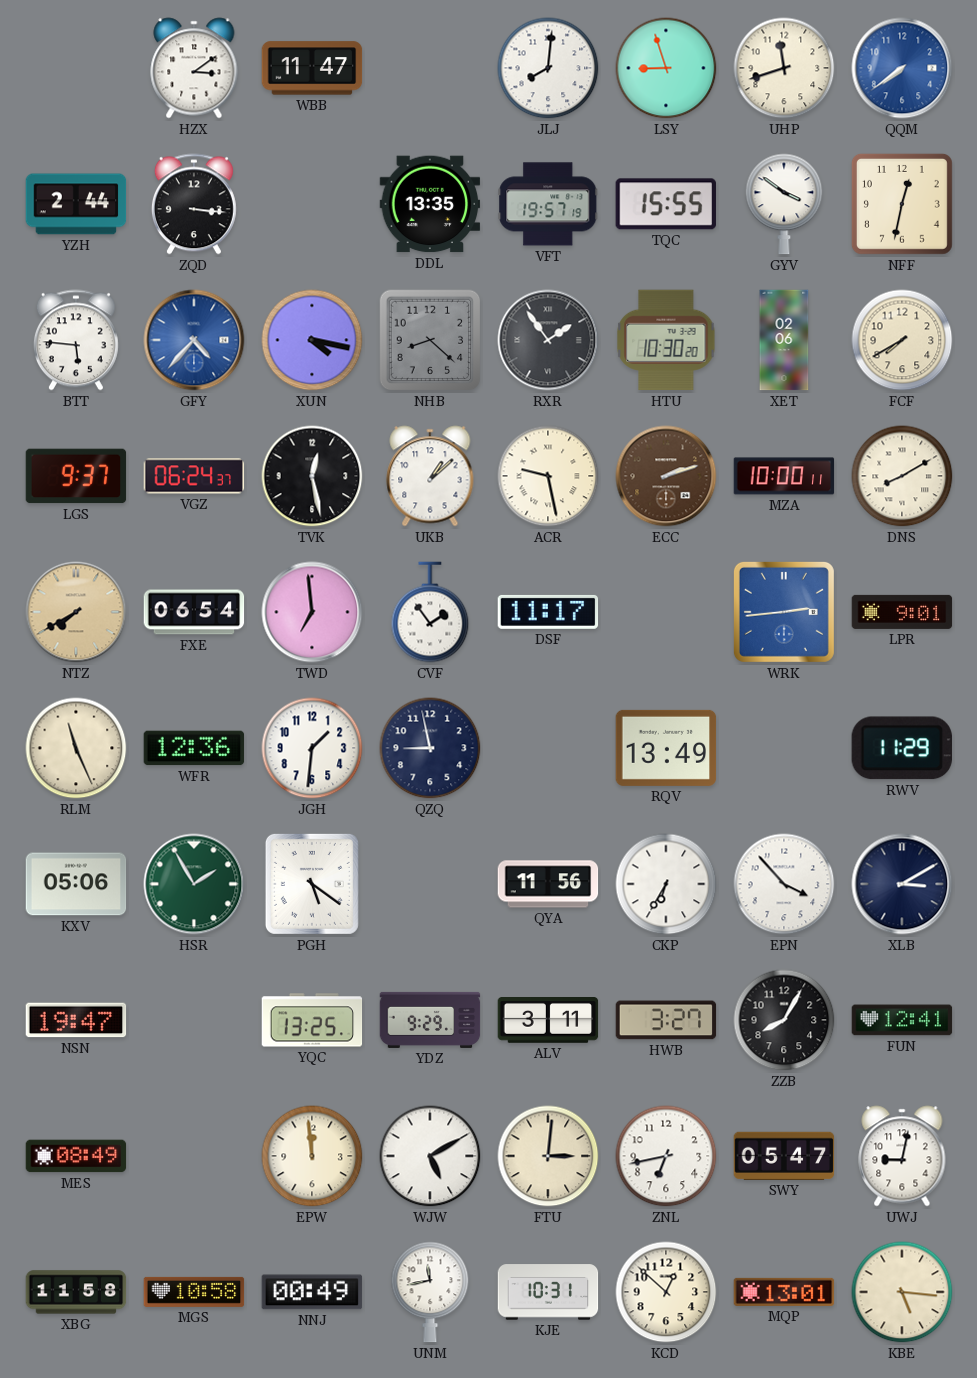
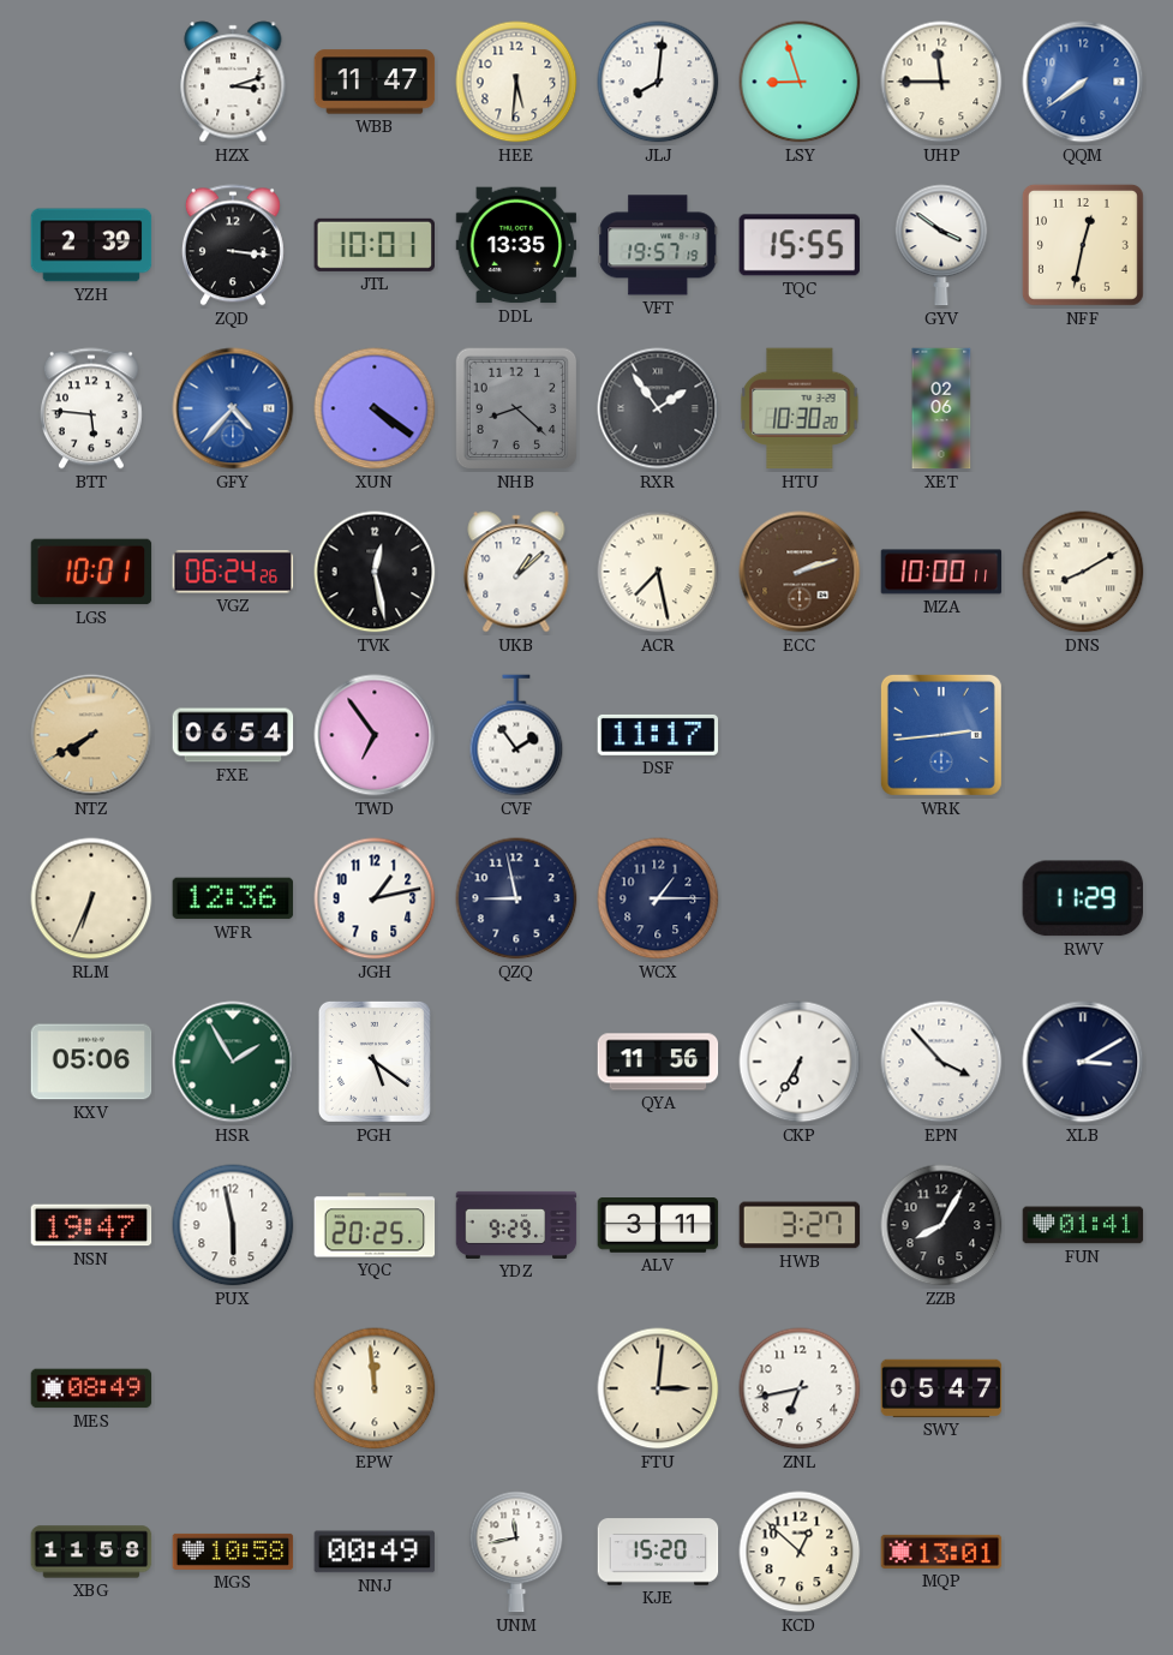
HZX: 3:09 -> 3:12
HEE: none -> 5:31
UHP: 11:42 -> 11:45
YZH: 2:44 -> 2:39
JTL: none -> 10:01
XUN: 4:17 -> 4:21
FCF: 7:40 -> none
LGS: 9:37 -> 10:01
VGZ: 06:24:37 -> 06:24:26
ACR: 9:28 -> 7:28
TWD: 6:59 -> 6:54
LPR: 9:01 -> none
RLM: 11:26 -> 6:34
JGH: 1:31 -> 1:13
WCX: none -> 1:15
RQV: 13:49 -> none
PUX: none -> 5:58
YQC: 13:25 -> 20:25
FUN: 12:41 -> 01:41
WJW: 5:10 -> none
UWJ: 9:02 -> none
KJE: 10:31 -> 15:20
KBE: 5:16 -> none
